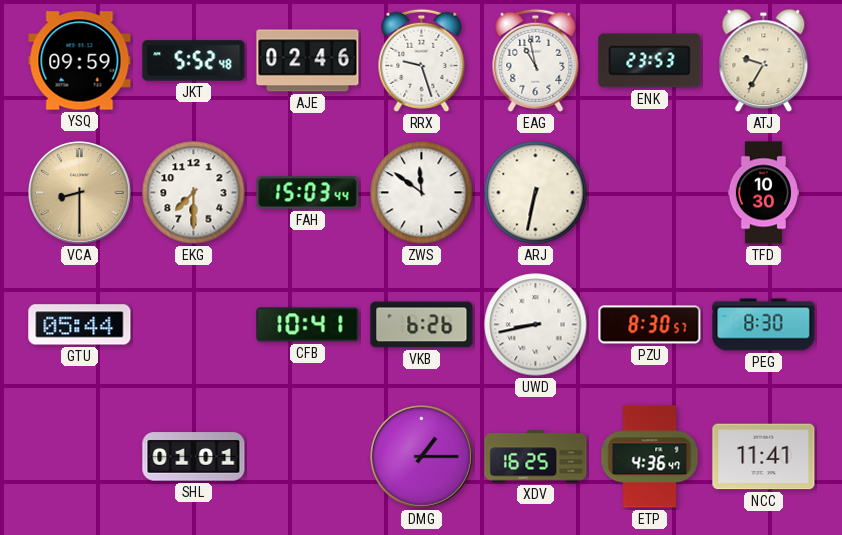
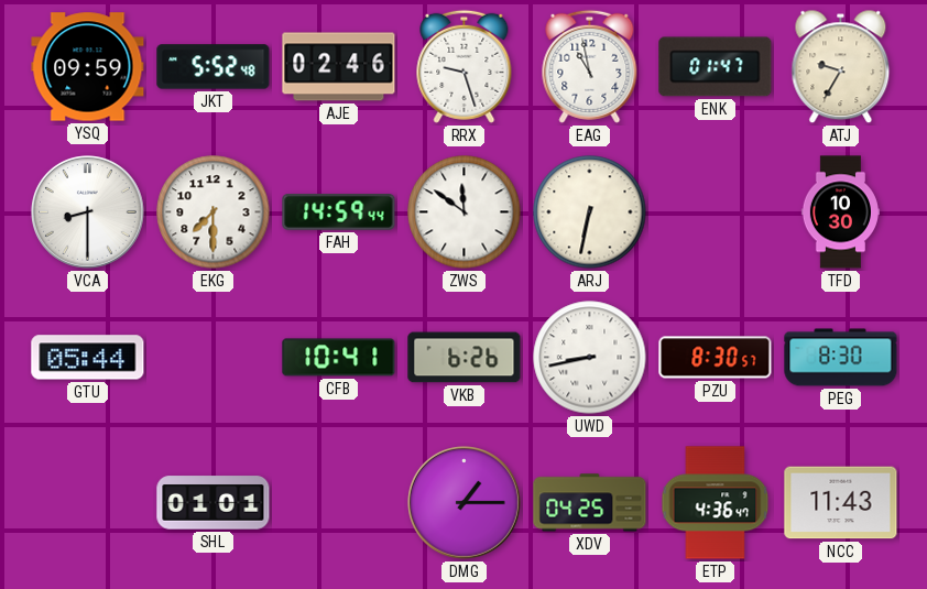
ENK: 23:53 -> 01:47
VCA dial: champagne -> white
FAH: 15:03 -> 14:59
XDV: 16:25 -> 04:25
NCC: 11:41 -> 11:43
